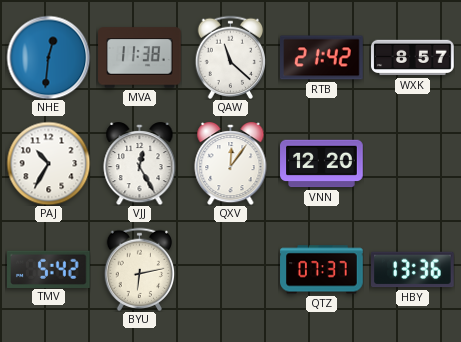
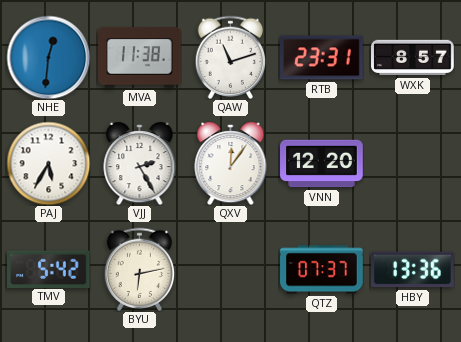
QAW: 11:22 -> 11:12
RTB: 21:42 -> 23:31
PAJ: 10:35 -> 5:35
VJJ: 12:25 -> 2:25
